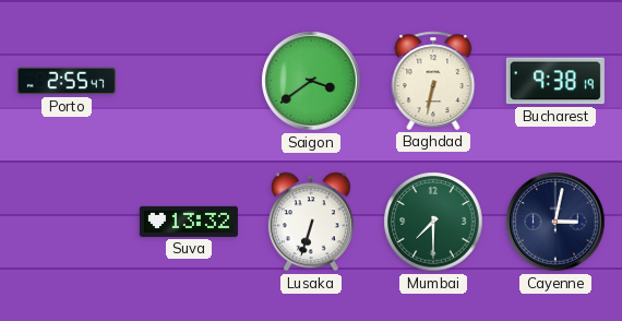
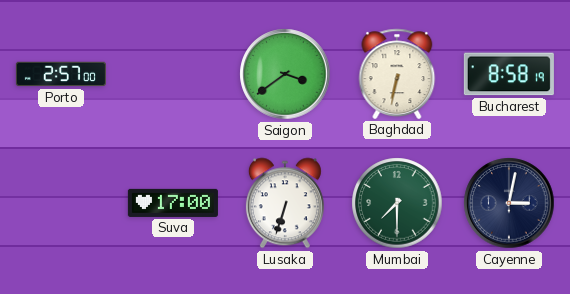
Porto: 2:55 -> 2:57
Bucharest: 9:38 -> 8:58
Suva: 13:32 -> 17:00
